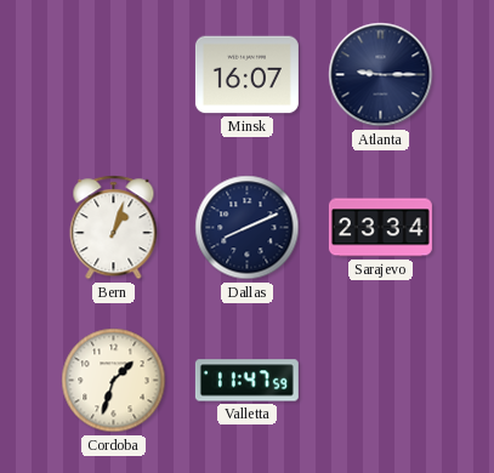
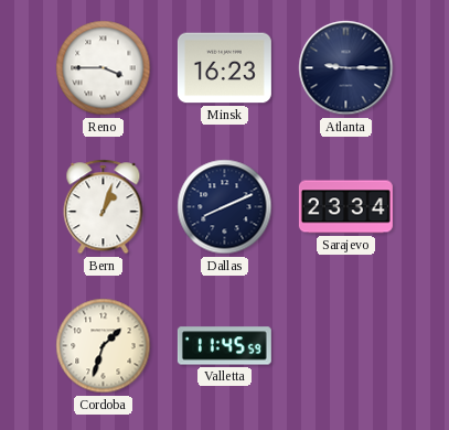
Reno: none -> 3:45
Minsk: 16:07 -> 16:23
Valletta: 11:47 -> 11:45
